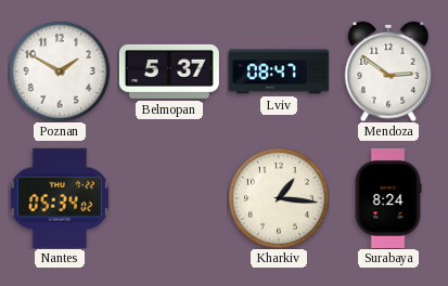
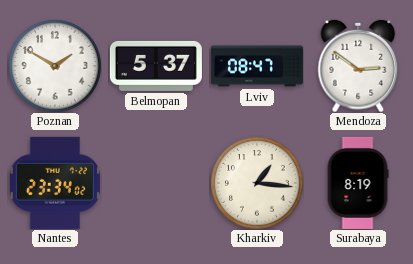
Nantes: 05:34 -> 23:34
Surabaya: 8:24 -> 8:19
